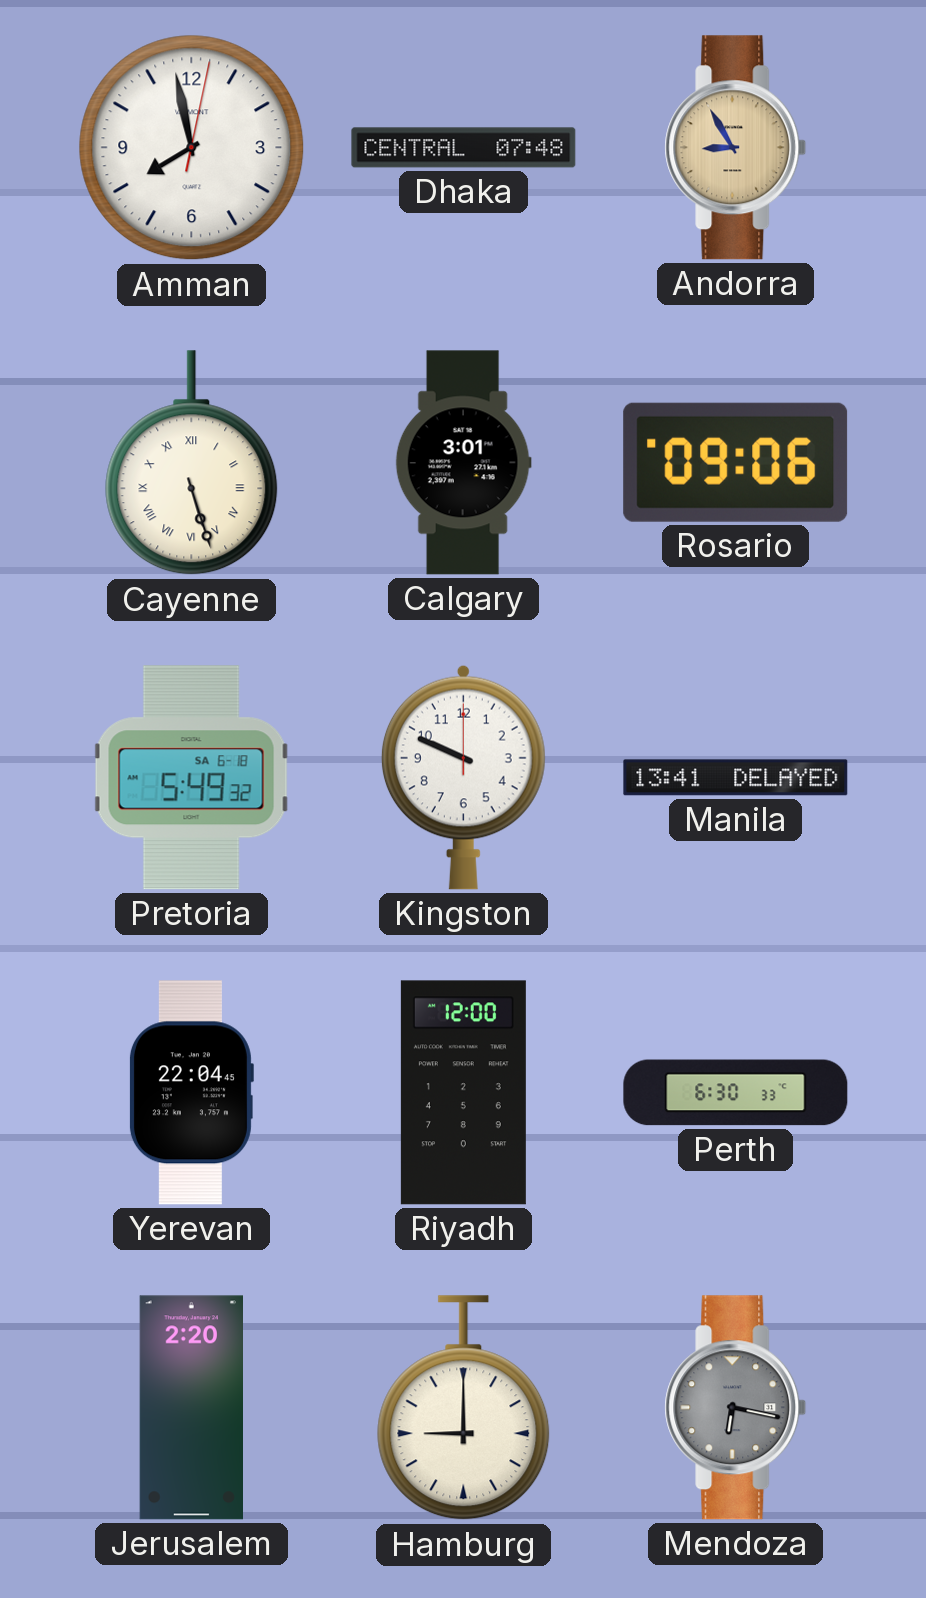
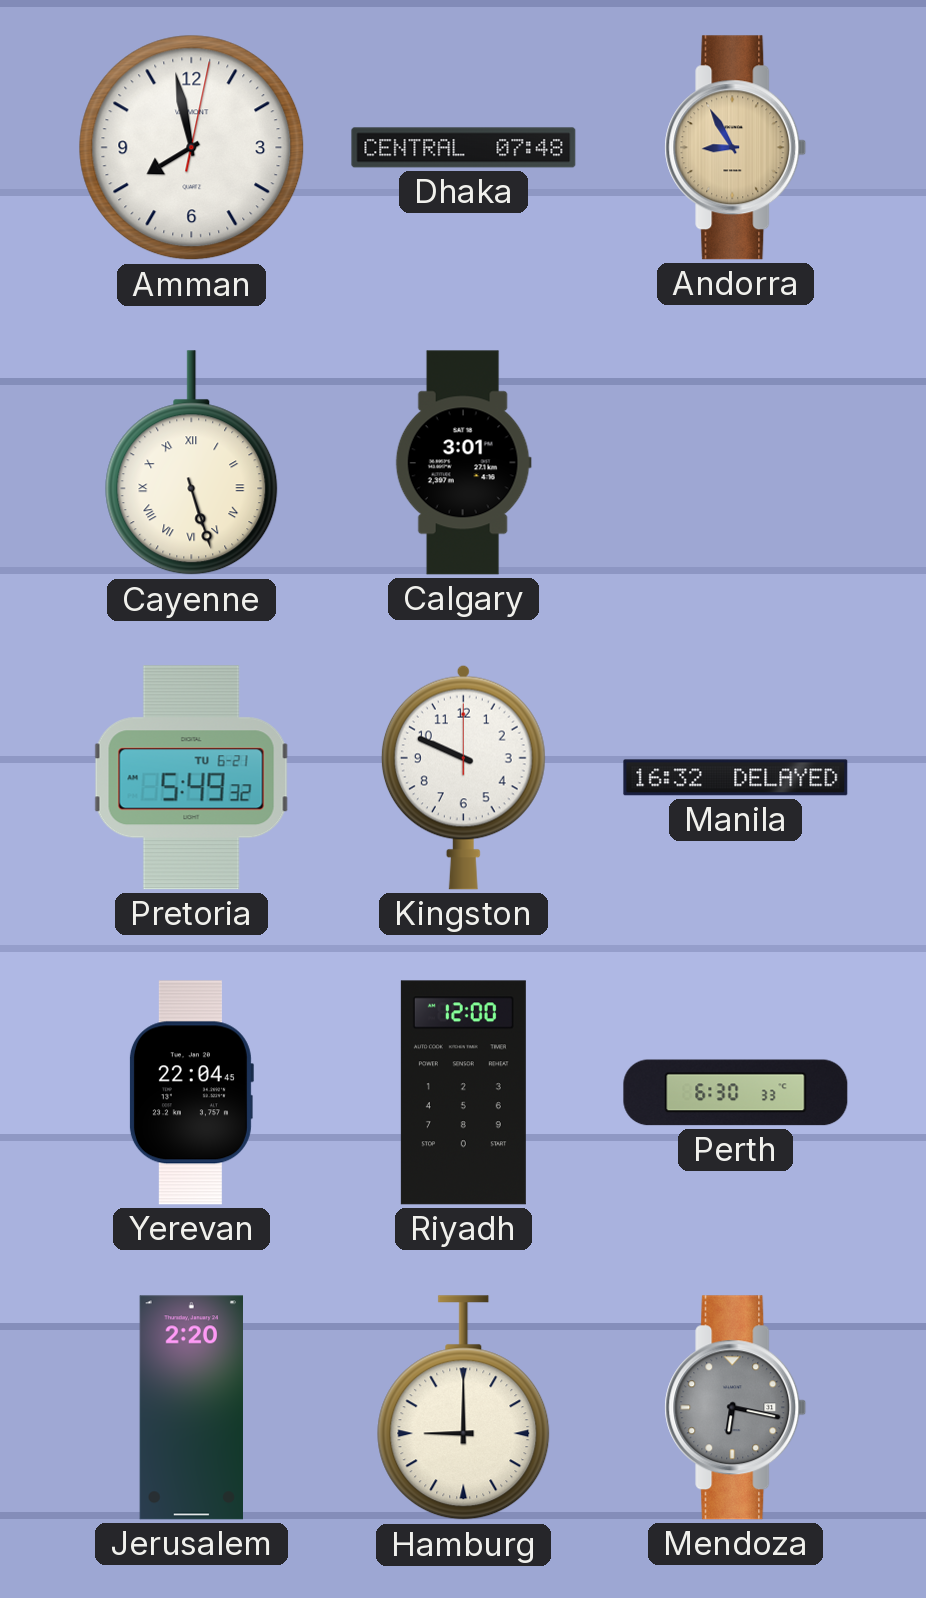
Rosario: 09:06 -> none
Pretoria date: SA 6-18 -> TU 6-21
Manila: 13:41 -> 16:32
